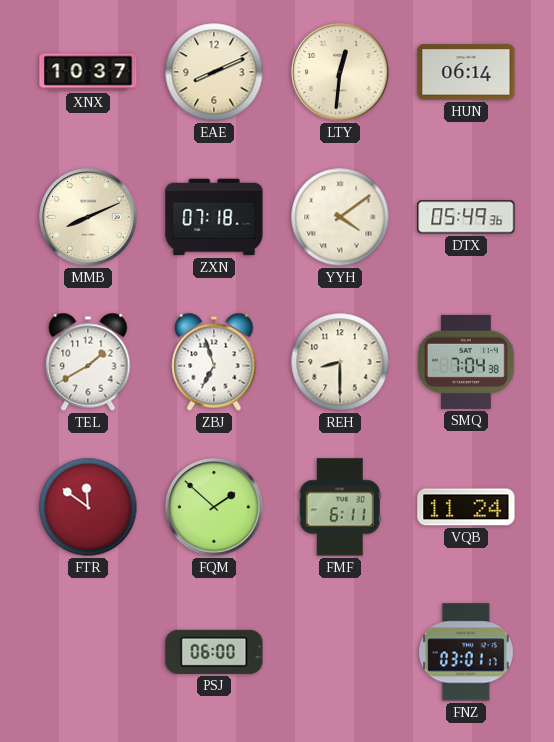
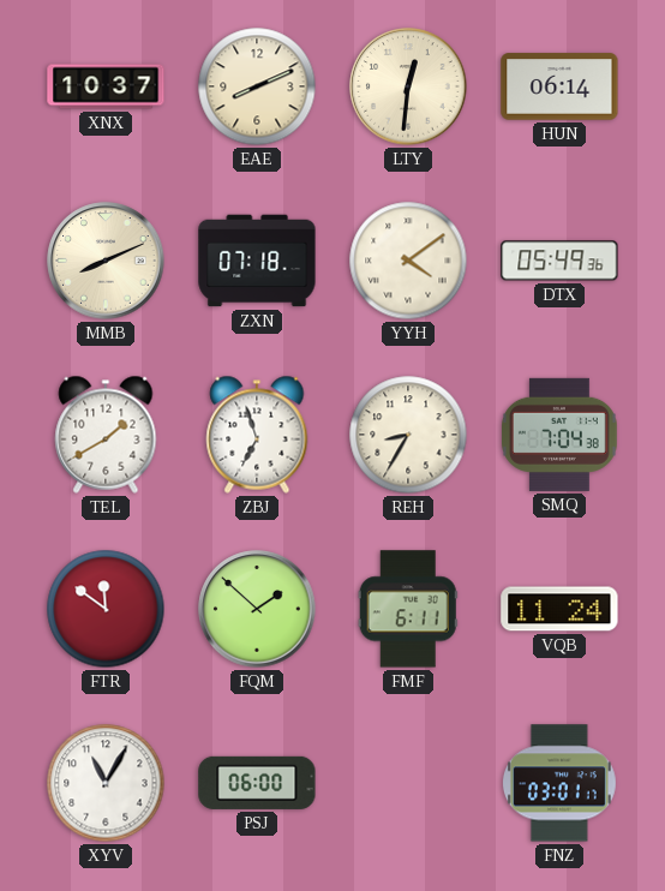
REH: 8:30 -> 8:35
XYV: none -> 11:05
